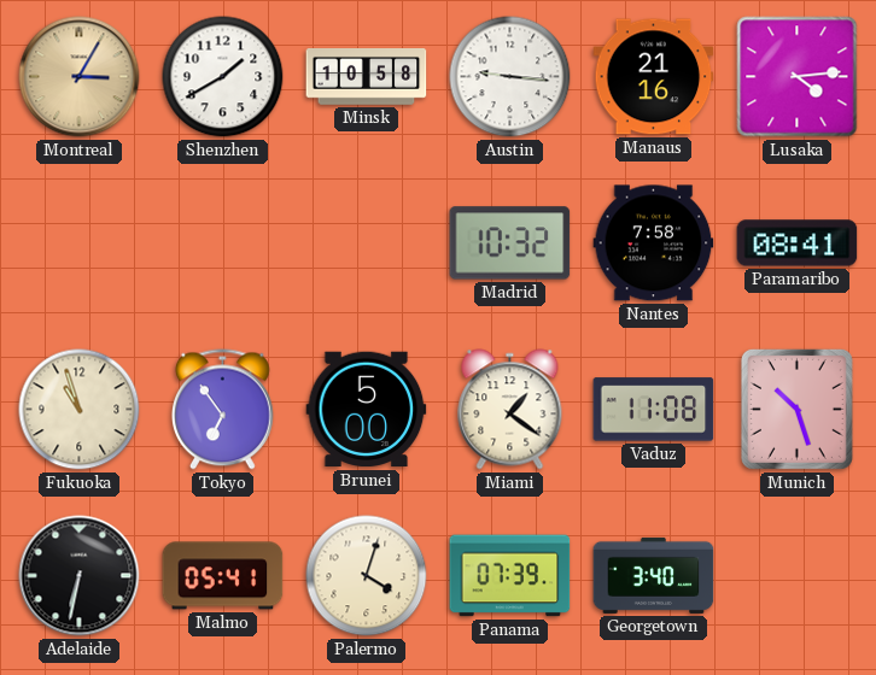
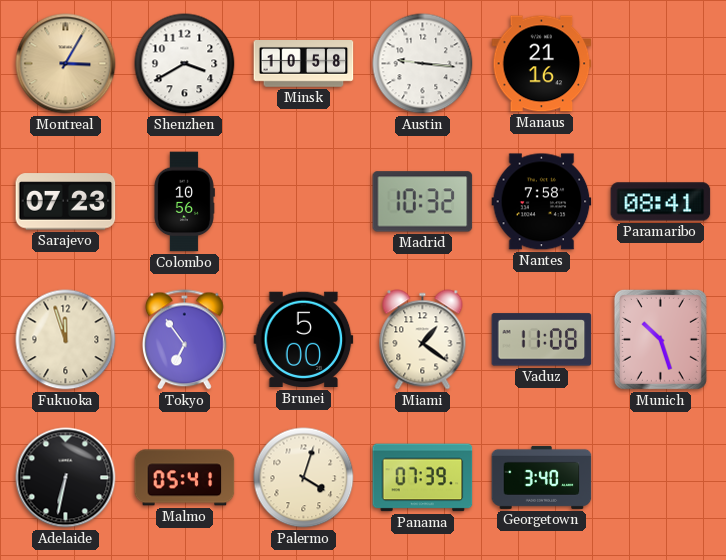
Shenzhen: 1:40 -> 3:40
Lusaka: 4:14 -> none
Sarajevo: none -> 07:23
Colombo: none -> 10:56
Fukuoka: 10:57 -> 11:57
